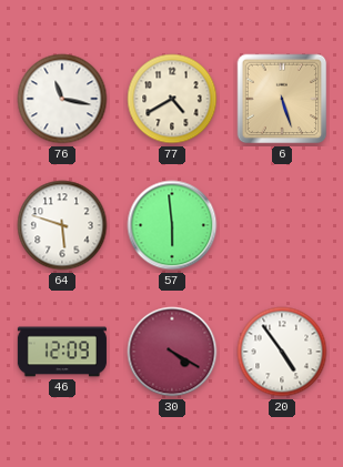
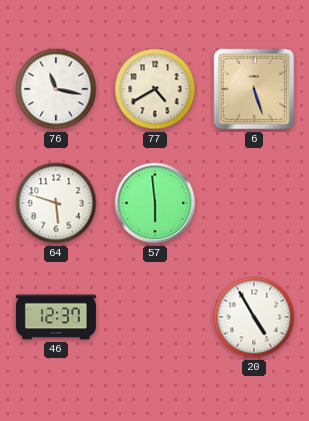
46: 12:09 -> 12:37
30: 4:20 -> none
20: 4:54 -> 4:55
